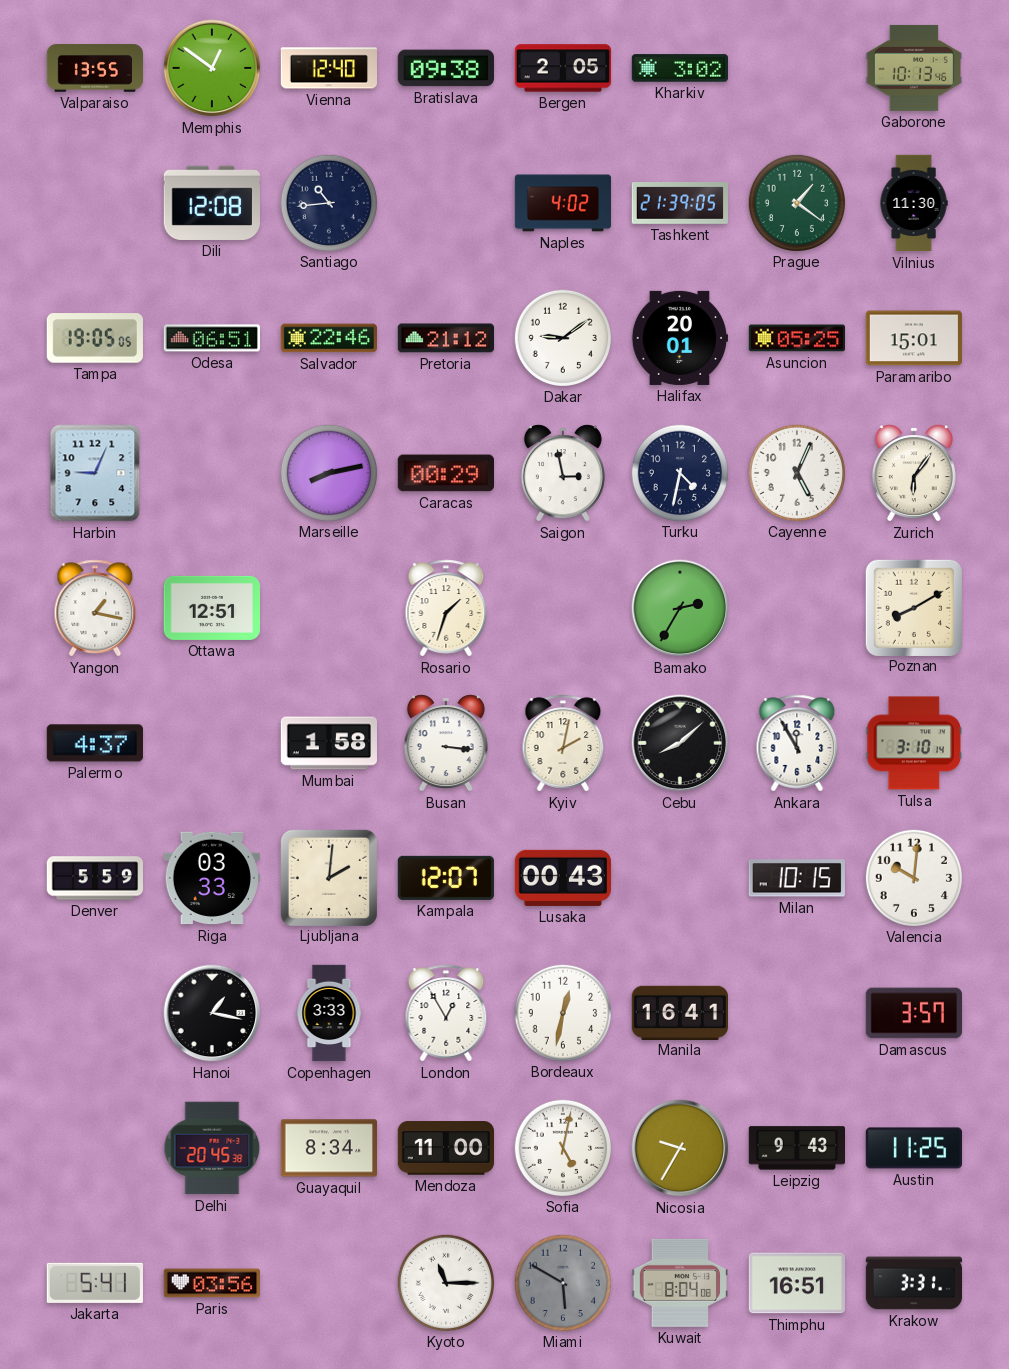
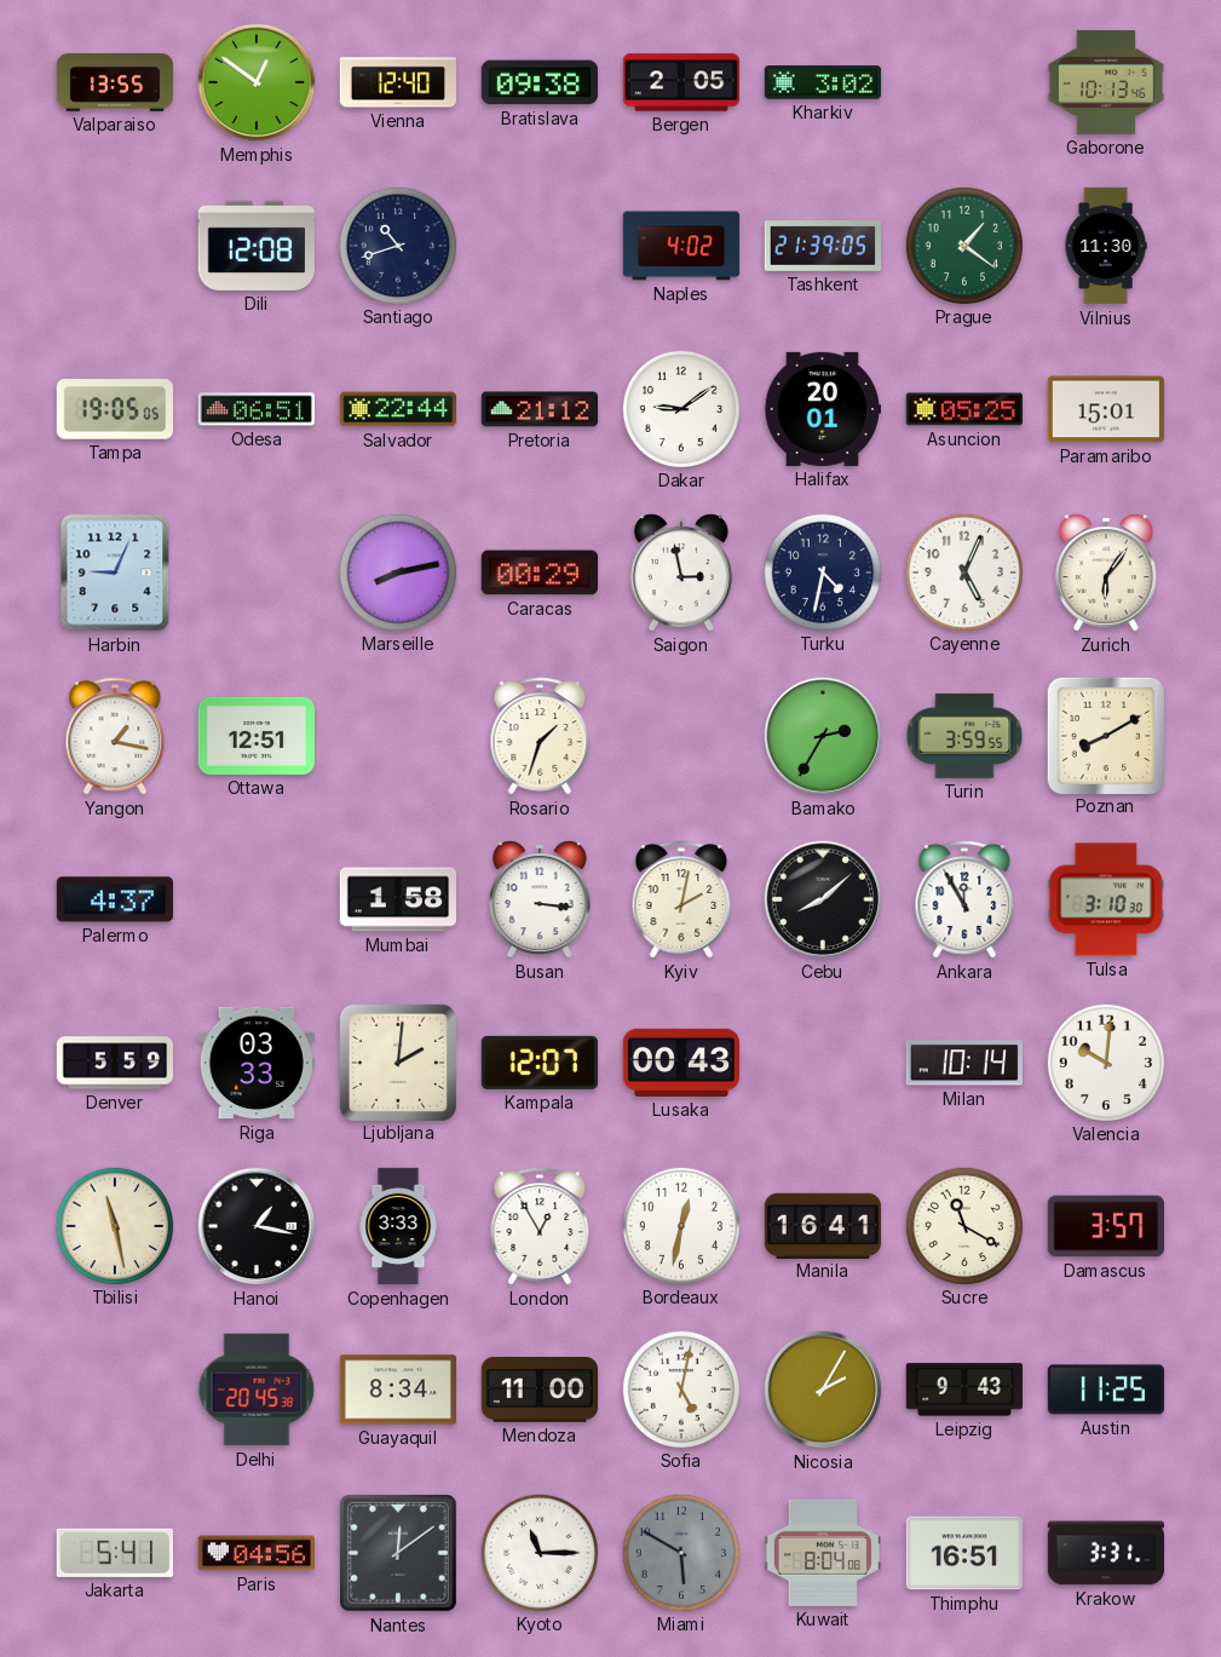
Santiago: 10:44 -> 10:42
Salvador: 22:46 -> 22:44
Turin: none -> 3:59
Tulsa: 3:10:14 -> 3:10:30
Milan: 10:15 -> 10:14
Tbilisi: none -> 11:28
Sucre: none -> 11:20
Nicosia: 9:35 -> 2:05
Paris: 03:56 -> 04:56
Nantes: none -> 12:09
